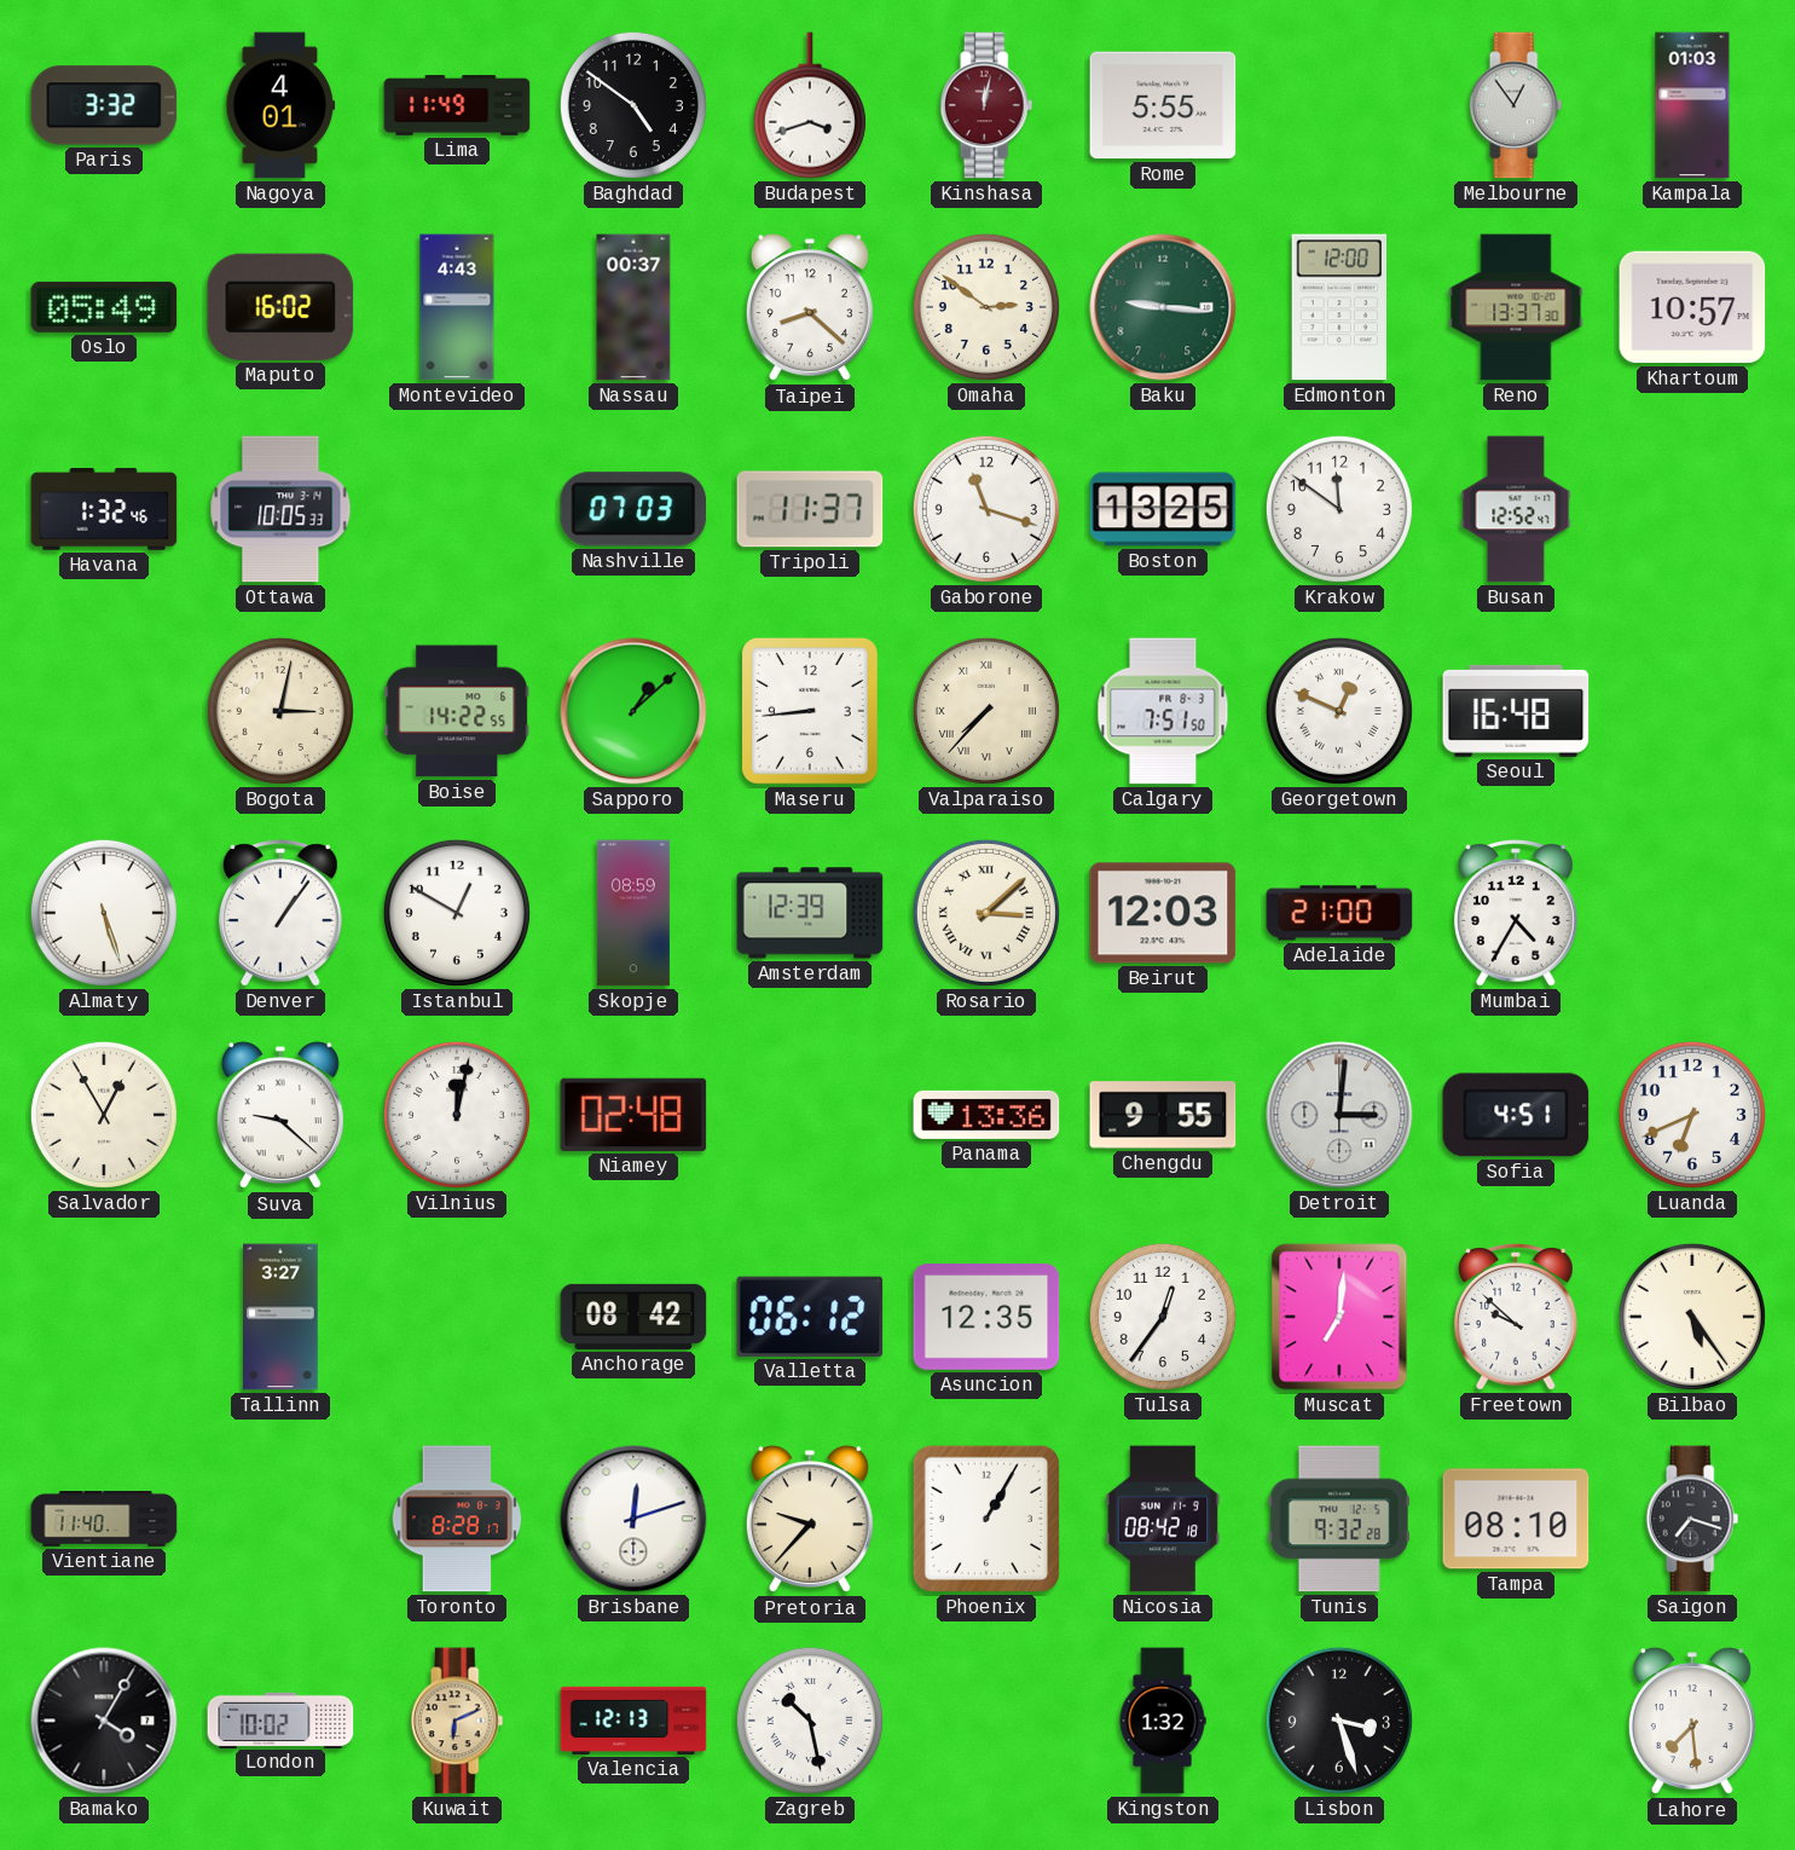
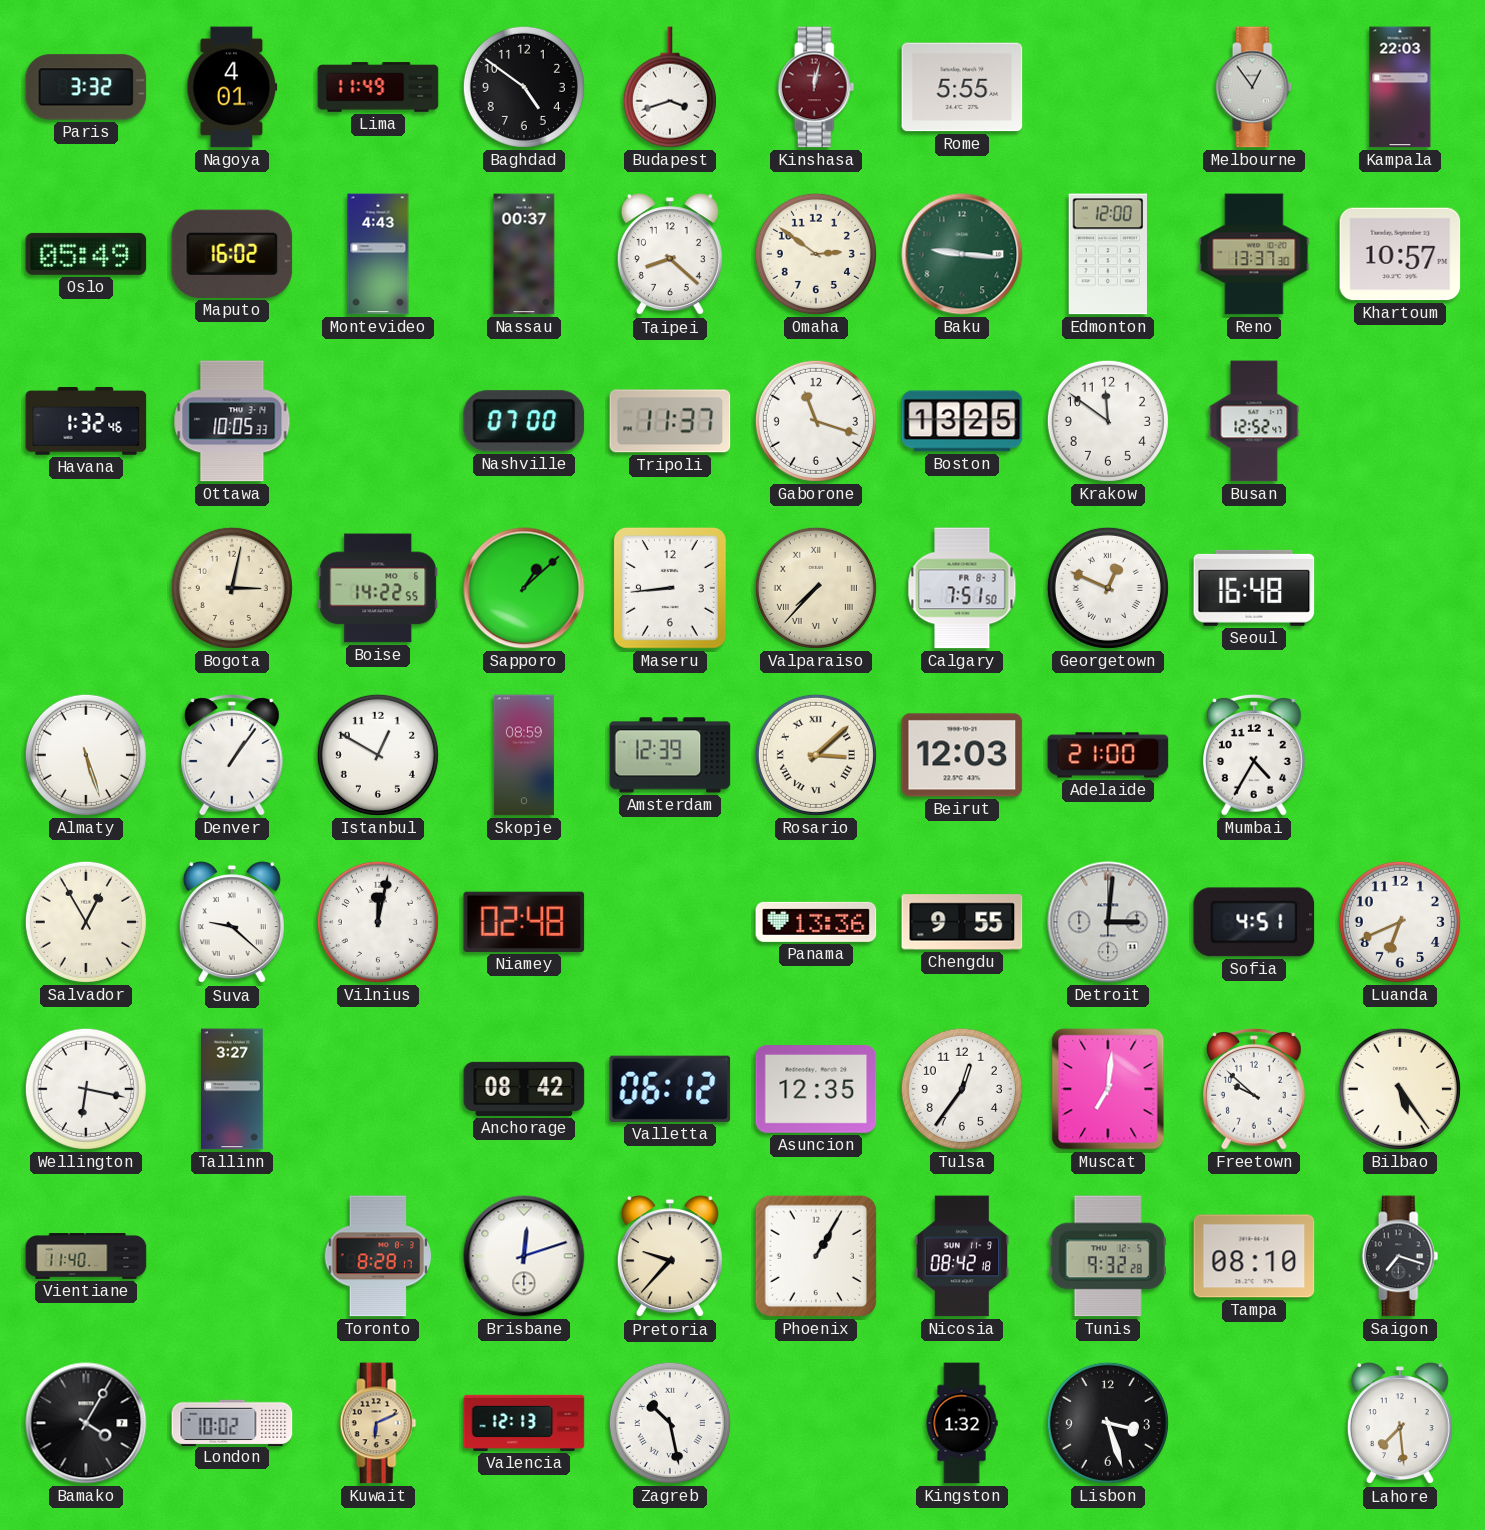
Kampala: 01:03 -> 22:03
Nashville: 07:03 -> 07:00
Wellington: none -> 6:17
